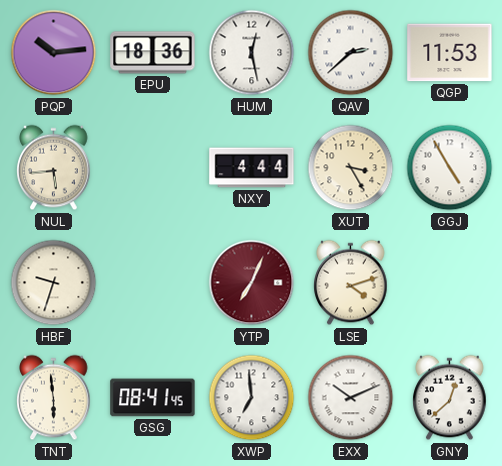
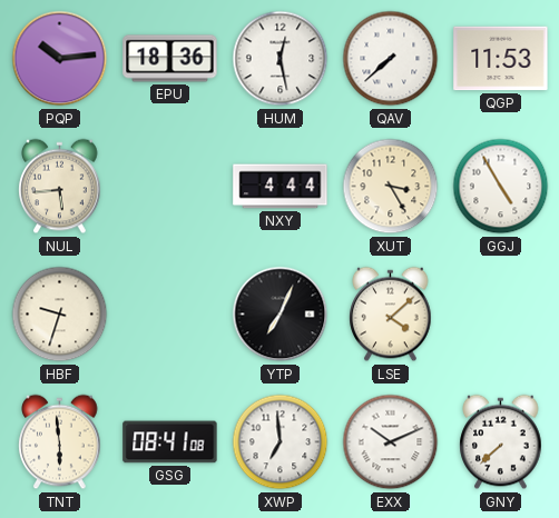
QAV: 2:38 -> 7:38
YTP dial: burgundy -> black
LSE: 4:12 -> 4:08
GSG: 08:41:45 -> 08:41:08
GNY: 12:38 -> 7:38
